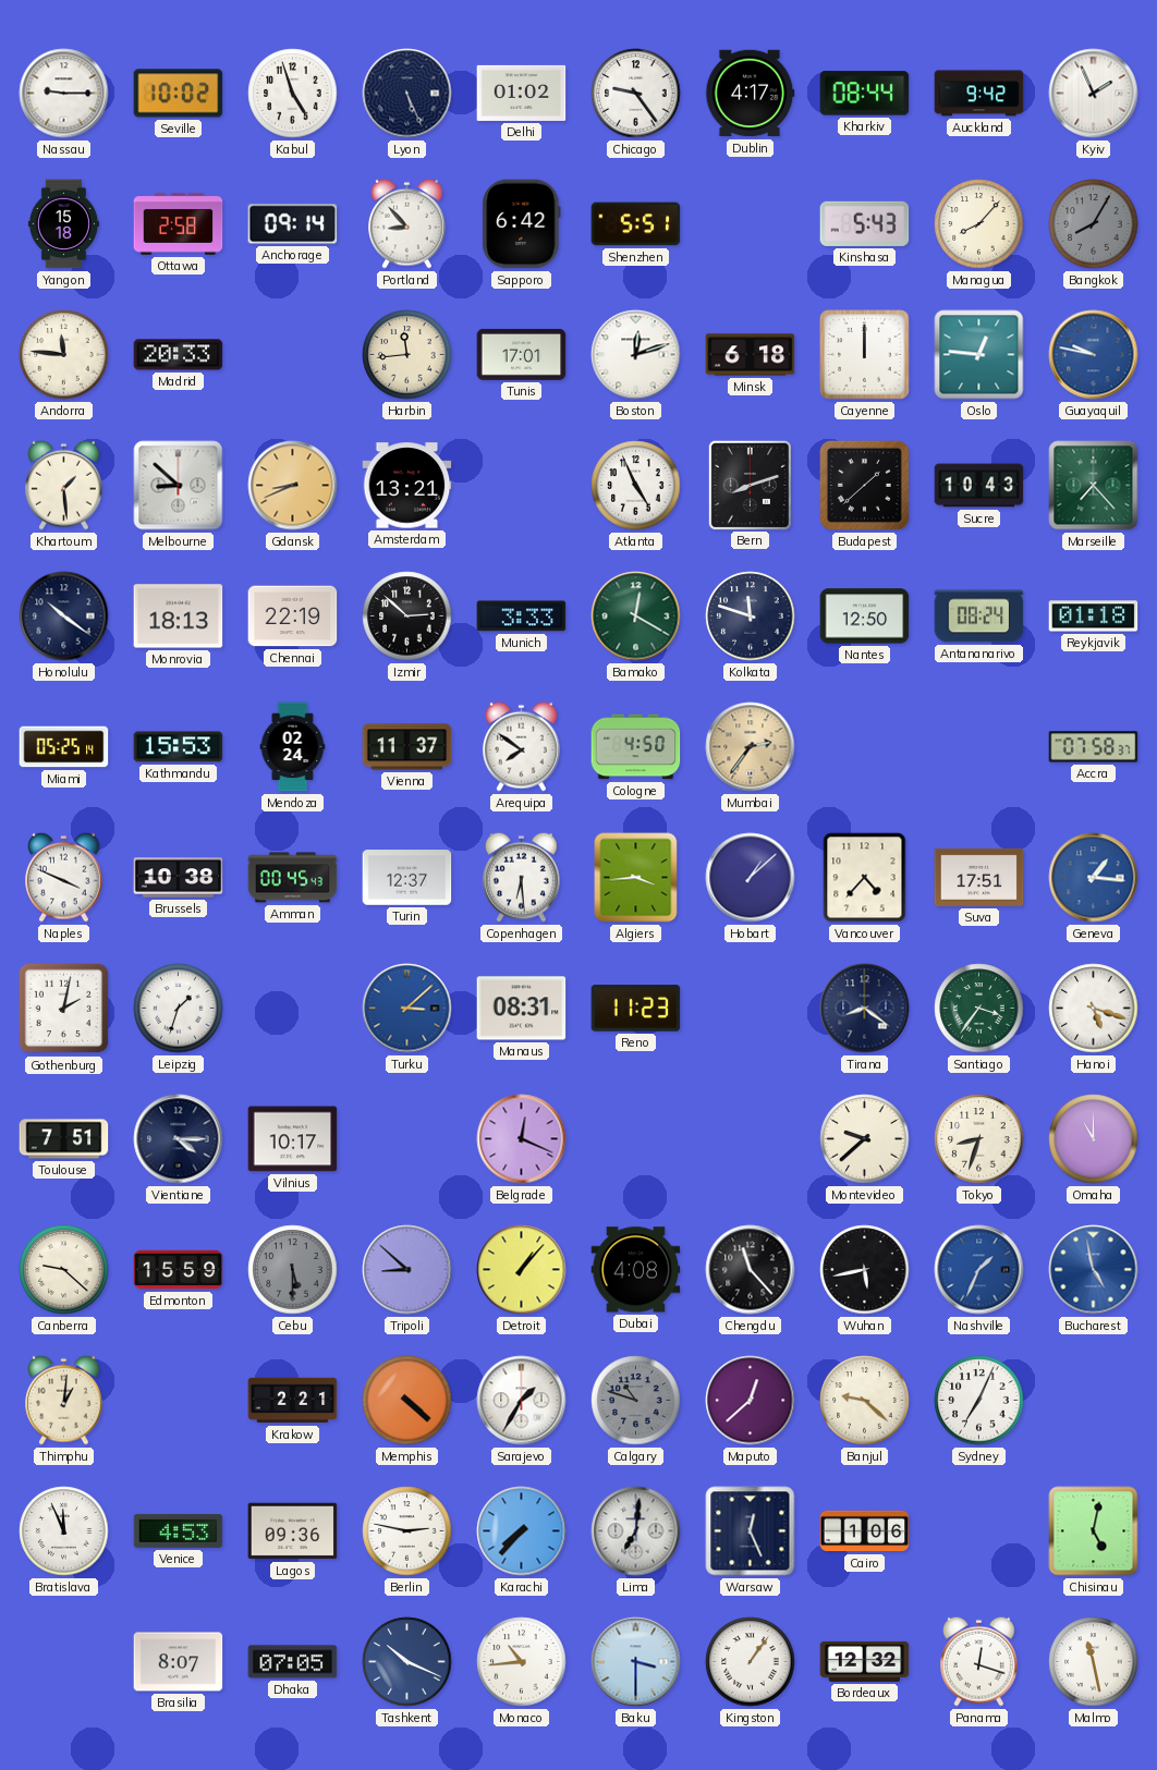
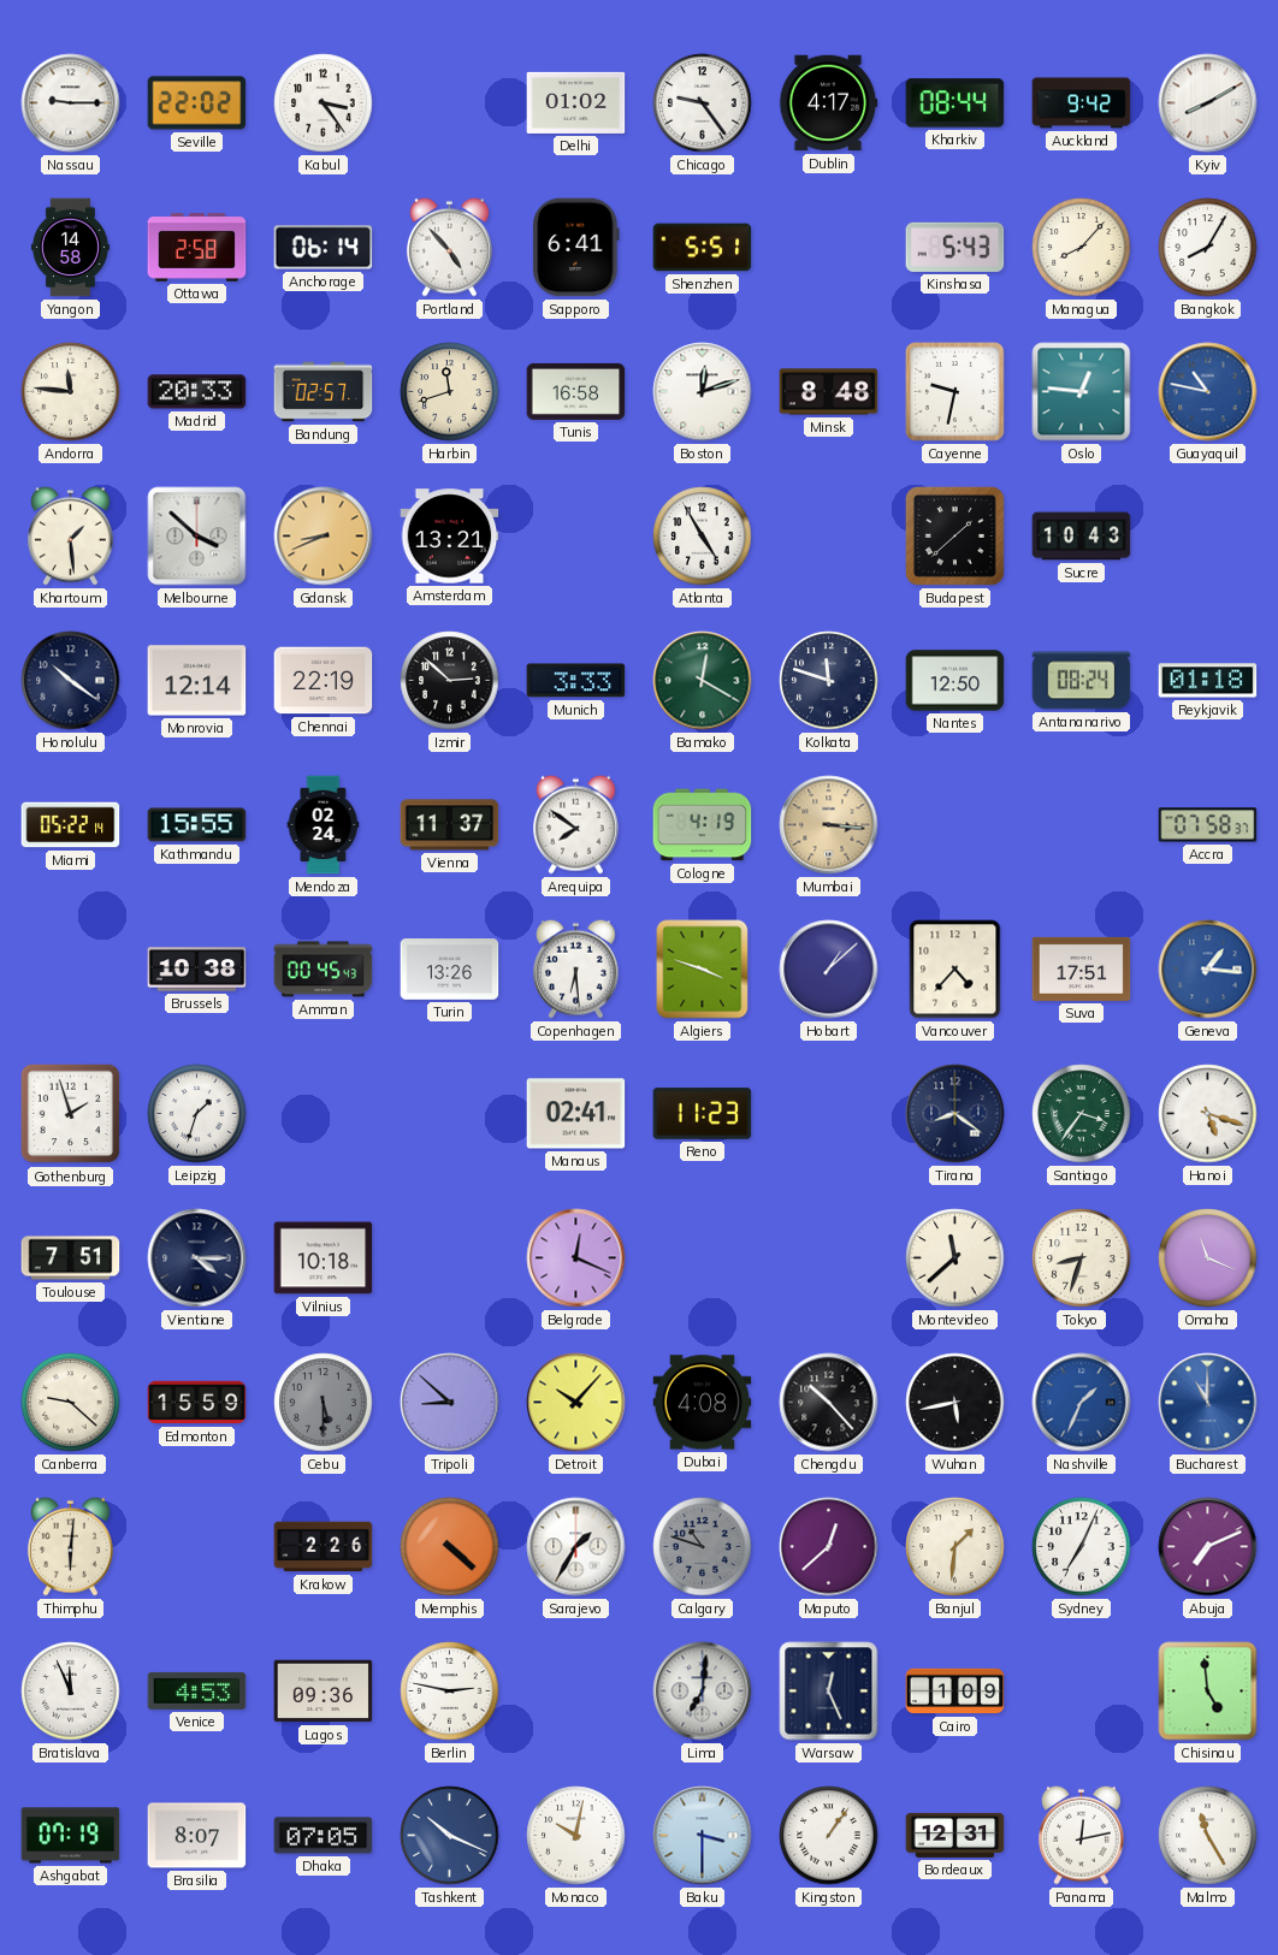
Seville: 10:02 -> 22:02
Kabul: 4:57 -> 3:24
Lyon: 5:26 -> none
Kyiv: 1:56 -> 8:10
Yangon: 15:18 -> 14:58
Anchorage: 09:14 -> 06:14
Portland: 8:53 -> 4:53
Sapporo: 6:42 -> 6:41
Bangkok dial: grey -> white
Bandung: none -> 02:57
Harbin: 11:44 -> 11:42
Tunis: 17:01 -> 16:58
Minsk: 6:18 -> 8:48
Cayenne: 12:00 -> 9:32
Guayaquil: 9:47 -> 10:47
Melbourne: 8:52 -> 3:52
Atlanta: 4:56 -> 4:55
Bern: 8:12 -> none
Marseille: 7:23 -> none
Monrovia: 18:13 -> 12:14
Miami: 05:25 -> 05:22
Kathmandu: 15:53 -> 15:55
Cologne: 4:50 -> 4:19
Mumbai: 2:36 -> 3:16
Naples: 3:49 -> none
Turin: 12:37 -> 13:26
Algiers: 3:44 -> 3:48
Gothenburg: 2:02 -> 1:57
Turku: 3:08 -> none
Manaus: 08:31 -> 02:41
Vilnius: 10:17 -> 10:18
Montevideo: 9:38 -> 11:38
Omaha: 11:00 -> 11:19
Detroit: 1:07 -> 10:07
Chengdu: 11:23 -> 10:23
Bucharest: 4:58 -> 11:00
Thimphu: 1:01 -> 6:01
Krakow: 2:21 -> 2:26
Banjul: 9:22 -> 1:31
Abuja: none -> 7:11
Karachi: 7:37 -> none
Cairo: 1:06 -> 1:09
Chisinau: 5:02 -> 4:59
Ashgabat: none -> 07:19
Monaco: 10:44 -> 10:02
Bordeaux: 12:32 -> 12:31
Panama: 12:18 -> 12:13
Malmo: 11:28 -> 11:25
